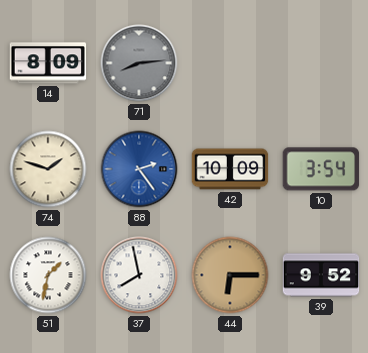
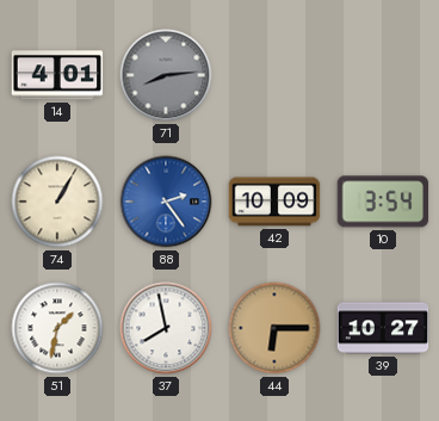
14: 8:09 -> 4:01
74: 1:48 -> 1:05
39: 9:52 -> 10:27
